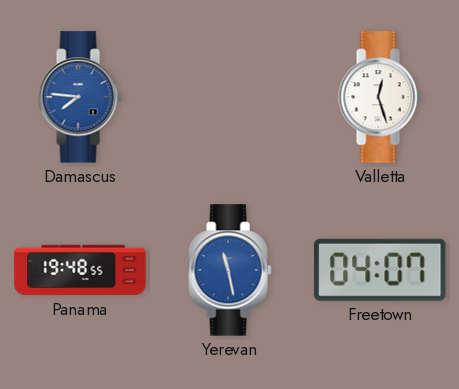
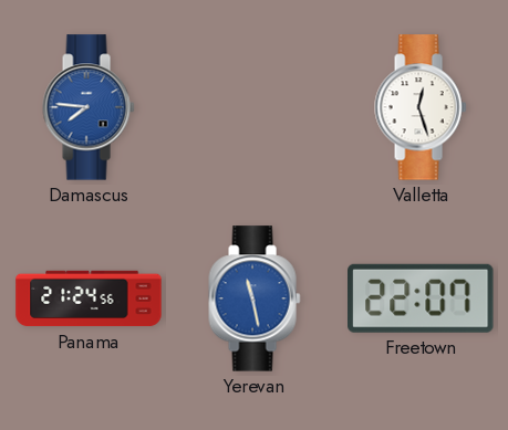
Panama: 19:48 -> 21:24
Freetown: 04:07 -> 22:07
